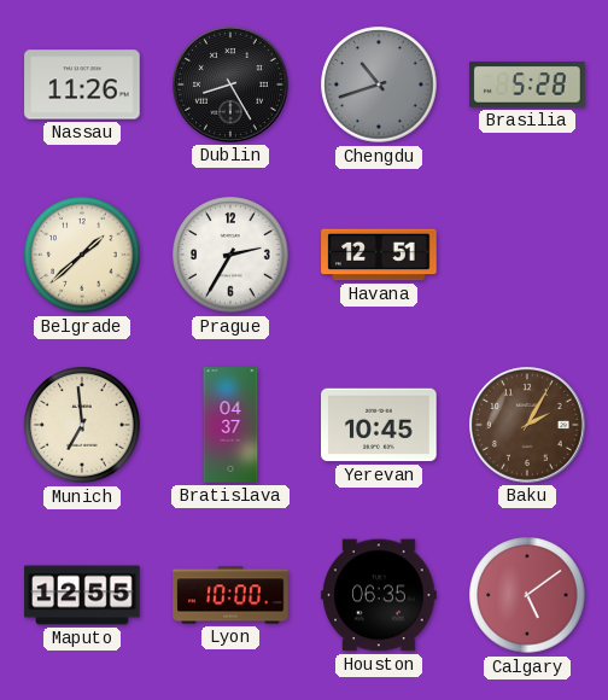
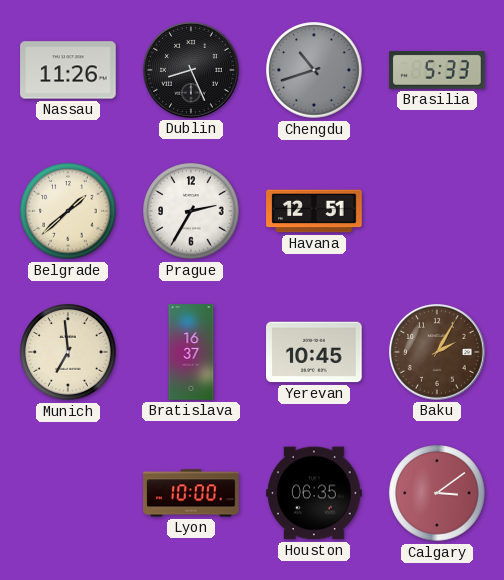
Dublin: 8:25 -> 8:26
Brasilia: 5:28 -> 5:33
Bratislava: 04:37 -> 16:37
Maputo: 12:55 -> none
Calgary: 5:09 -> 3:09
